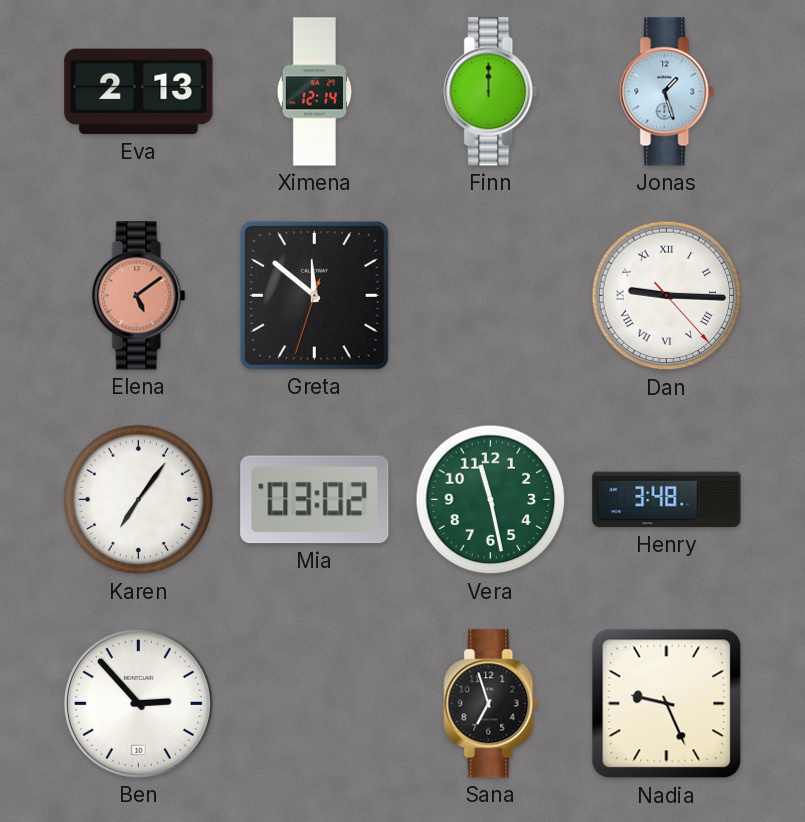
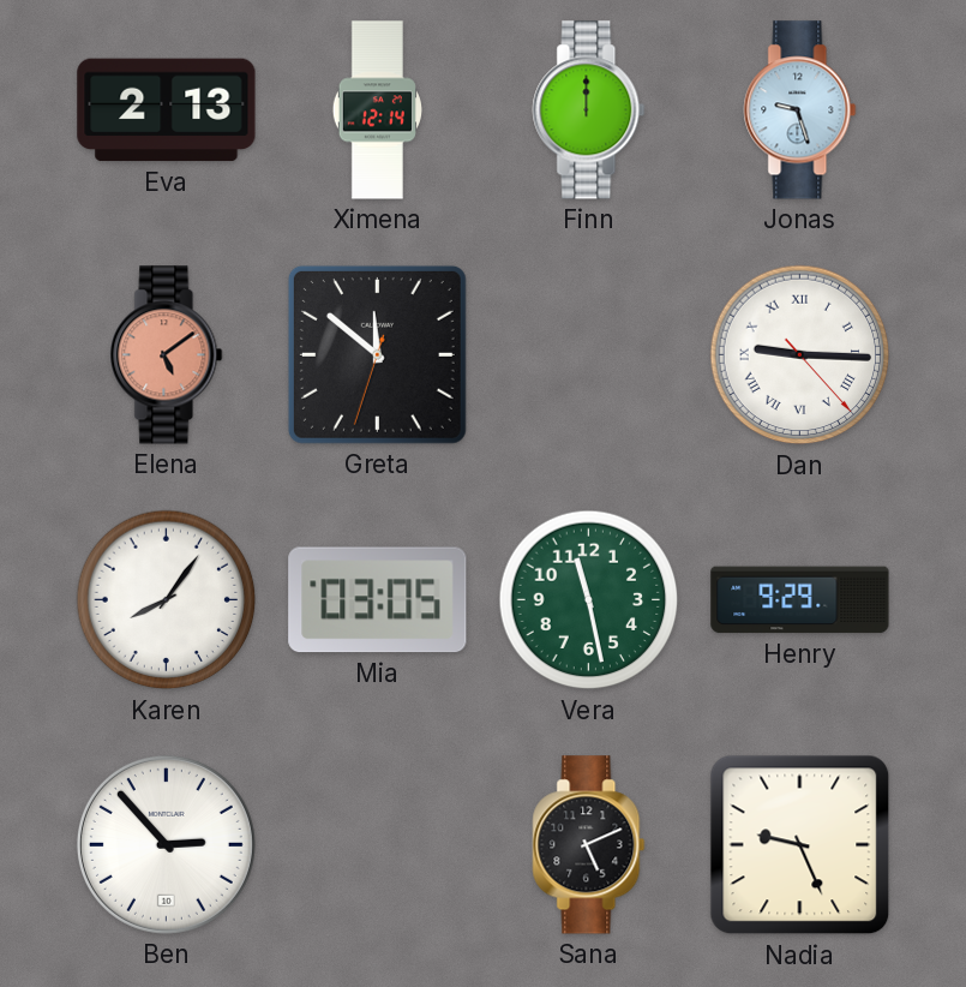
Jonas: 1:27 -> 9:27
Karen: 7:06 -> 8:06
Mia: 03:02 -> 03:05
Henry: 3:48 -> 9:29
Sana: 6:57 -> 5:11
